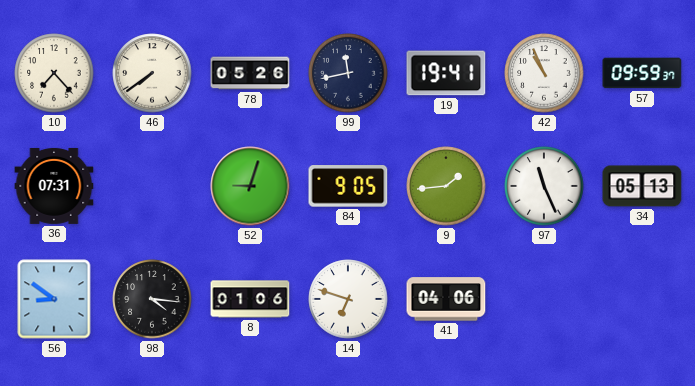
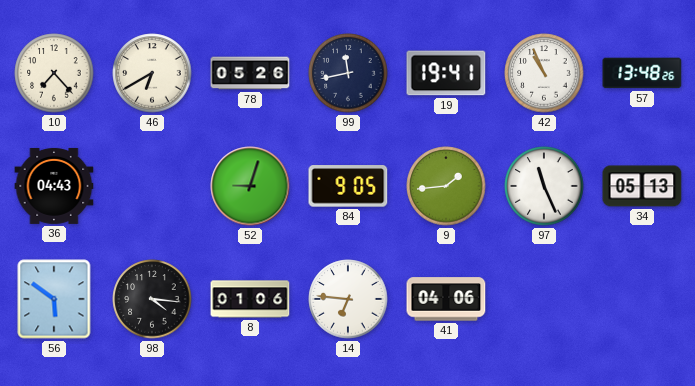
46: 7:39 -> 6:40
57: 09:59 -> 13:48
36: 07:31 -> 04:43
56: 8:51 -> 5:51
14: 6:48 -> 6:46
